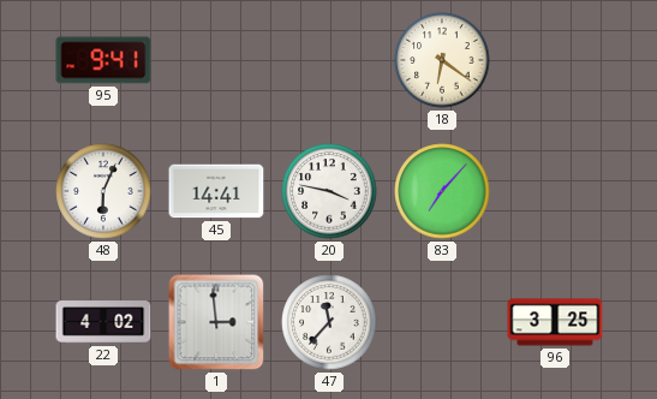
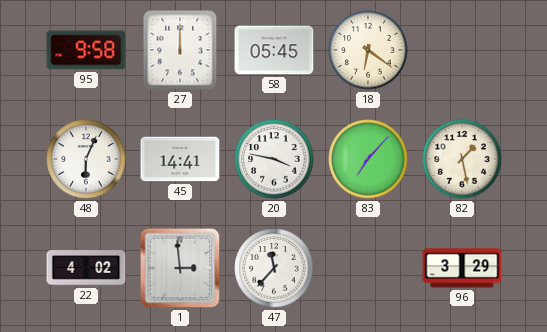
95: 9:41 -> 9:58
27: none -> 12:00
58: none -> 05:45
82: none -> 1:28
96: 3:25 -> 3:29
